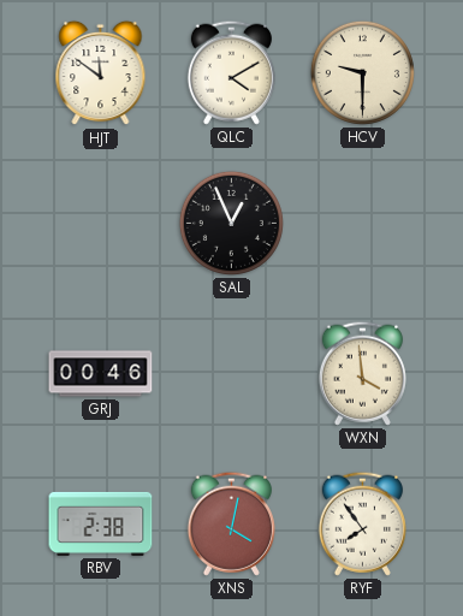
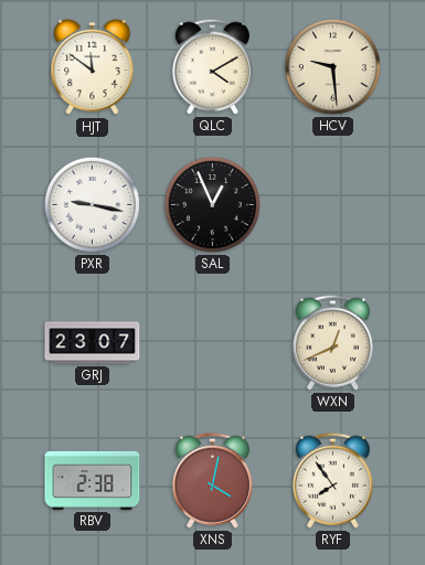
HCV: 9:30 -> 9:29
PXR: none -> 9:17
GRJ: 00:46 -> 23:07
WXN: 3:59 -> 12:41
